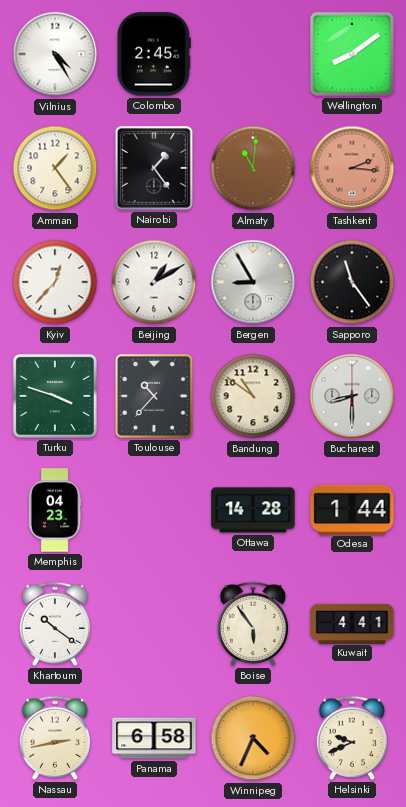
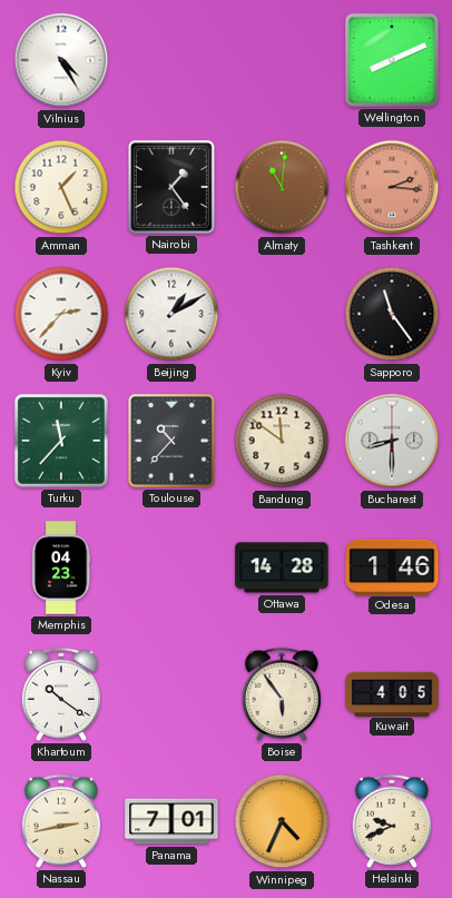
Colombo: 2:45 -> none
Wellington: 8:09 -> 8:11
Amman: 1:24 -> 1:26
Kyiv: 12:37 -> 2:37
Bergen: 8:55 -> none
Turku: 3:48 -> 11:37
Bandung: 10:51 -> 11:51
Odesa: 1:44 -> 1:46
Kuwait: 4:41 -> 4:05
Panama: 6:58 -> 7:01
